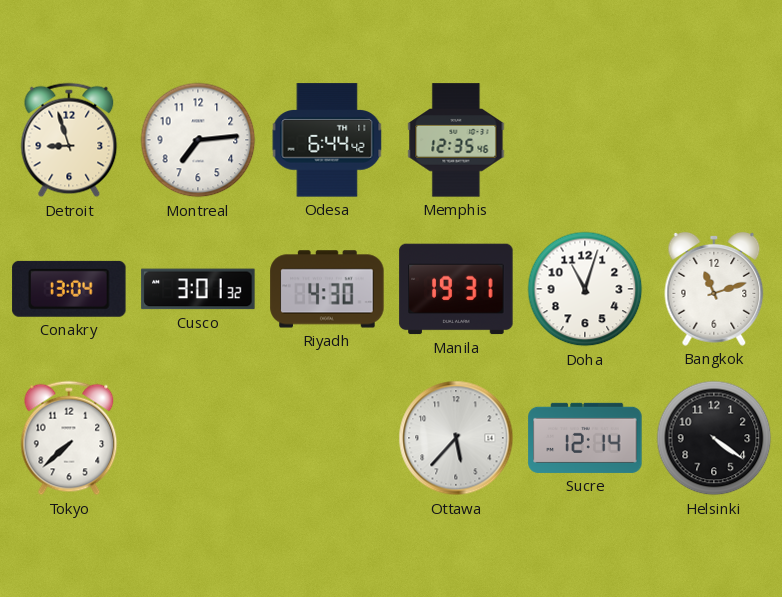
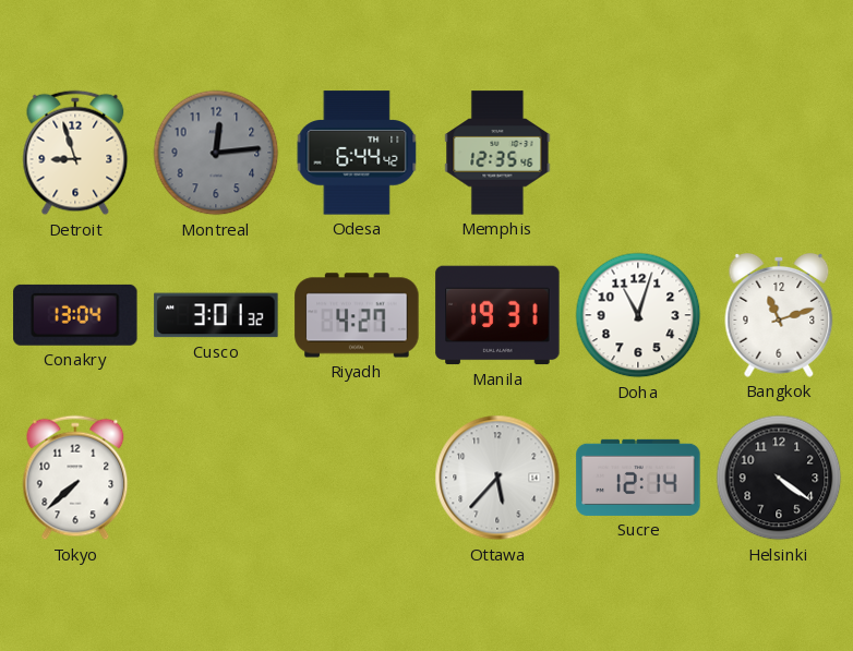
Montreal: 7:14 -> 12:14
Montreal dial: white -> grey
Riyadh: 4:30 -> 4:27
